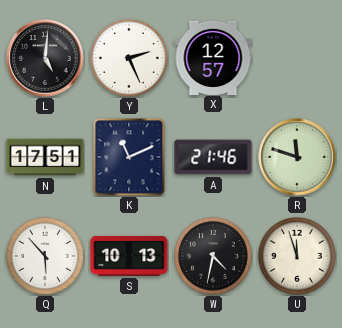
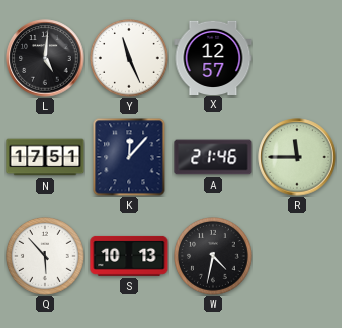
Y: 2:26 -> 11:26
K: 11:11 -> 12:07
R: 11:48 -> 11:45
U: 11:57 -> none
